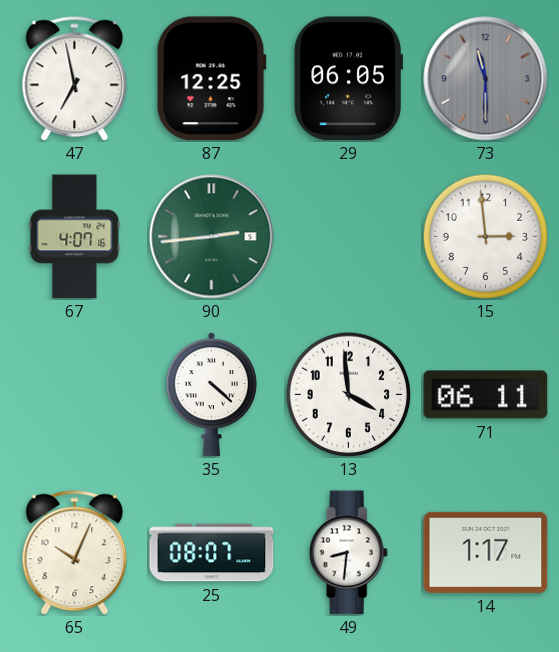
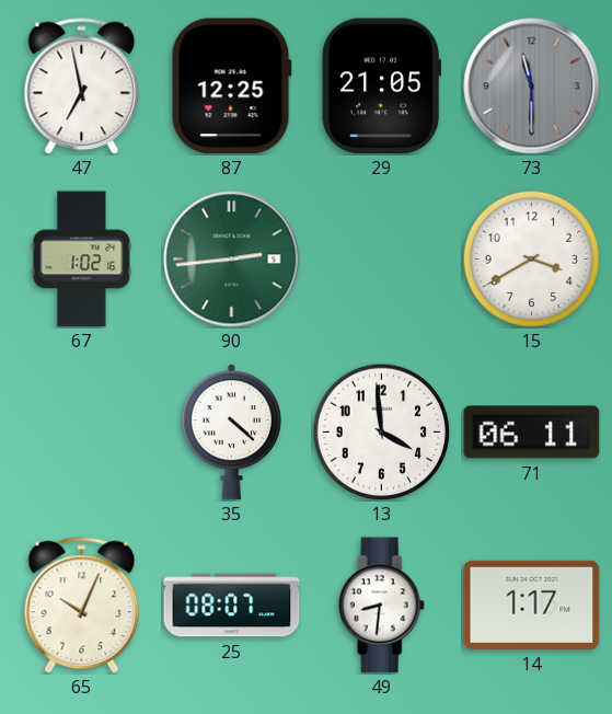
29: 06:05 -> 21:05
67: 4:07 -> 1:02
15: 2:59 -> 3:40
